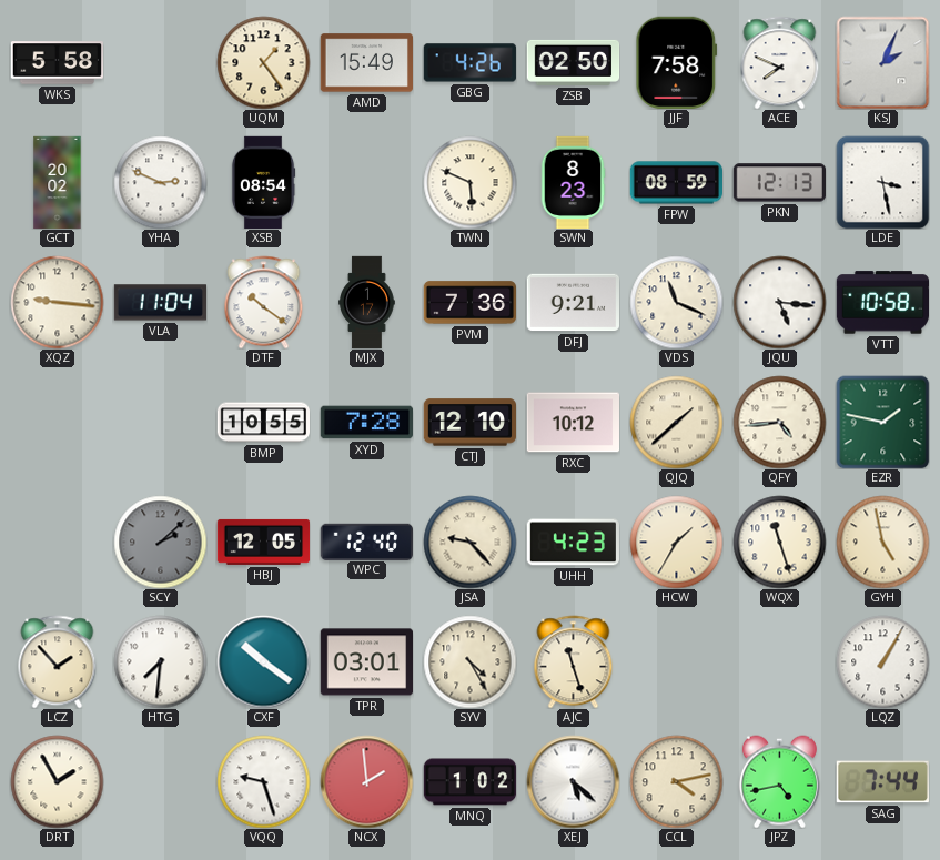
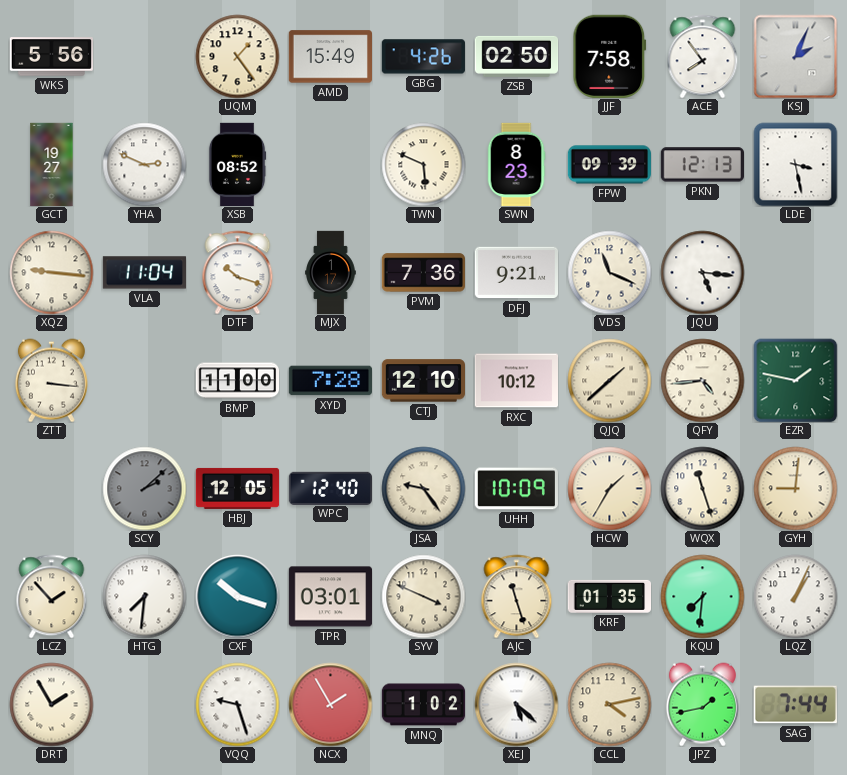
WKS: 5:58 -> 5:56
ACE: 7:49 -> 7:54
GCT: 20:02 -> 19:27
XSB: 08:54 -> 08:52
FPW: 08:59 -> 09:39
DTF: 10:21 -> 10:18
VTT: 10:58 -> none
ZTT: none -> 3:16
BMP: 10:55 -> 11:00
JSA: 9:23 -> 9:24
UHH: 4:23 -> 10:09
GYH: 4:58 -> 9:01
CXF: 10:21 -> 10:18
SYV: 4:25 -> 3:49
KRF: none -> 01:35
KQU: none -> 7:31
LQZ: 1:05 -> 1:04
NCX: 1:59 -> 1:55
JPZ: 4:43 -> 1:43
